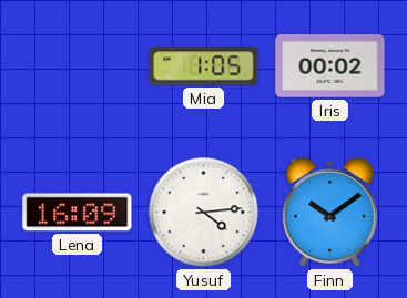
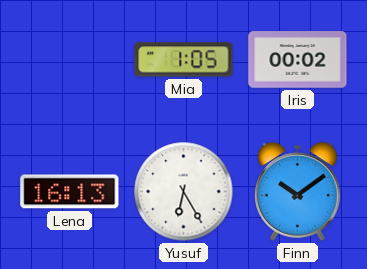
Lena: 16:09 -> 16:13
Yusuf: 4:14 -> 6:25
